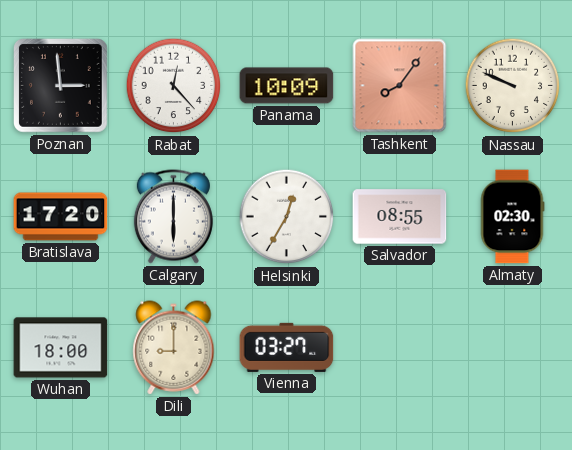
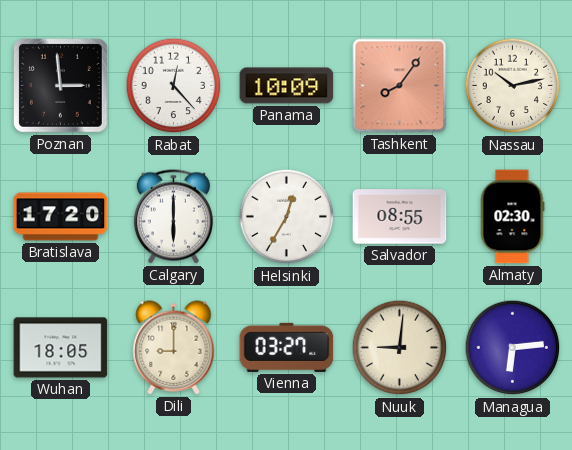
Nassau: 9:49 -> 10:13
Wuhan: 18:00 -> 18:05
Nuuk: none -> 9:01
Managua: none -> 6:14
